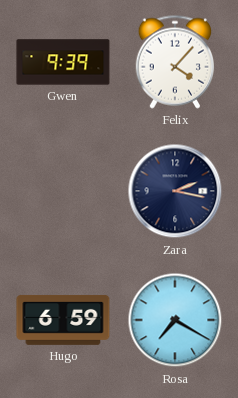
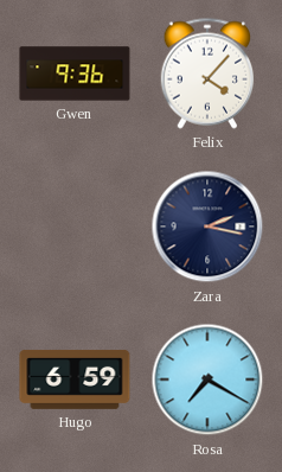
Gwen: 9:39 -> 9:36
